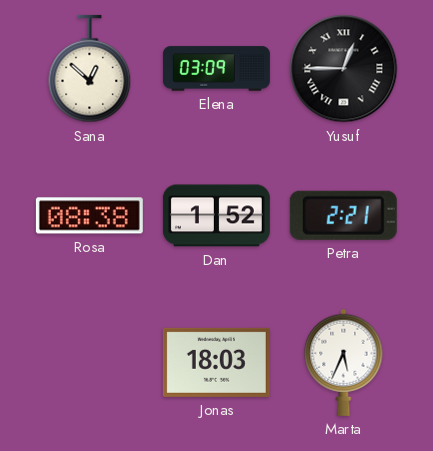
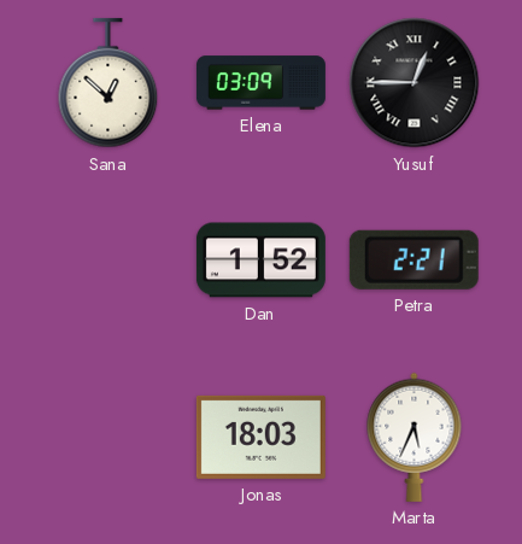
Rosa: 08:38 -> none
